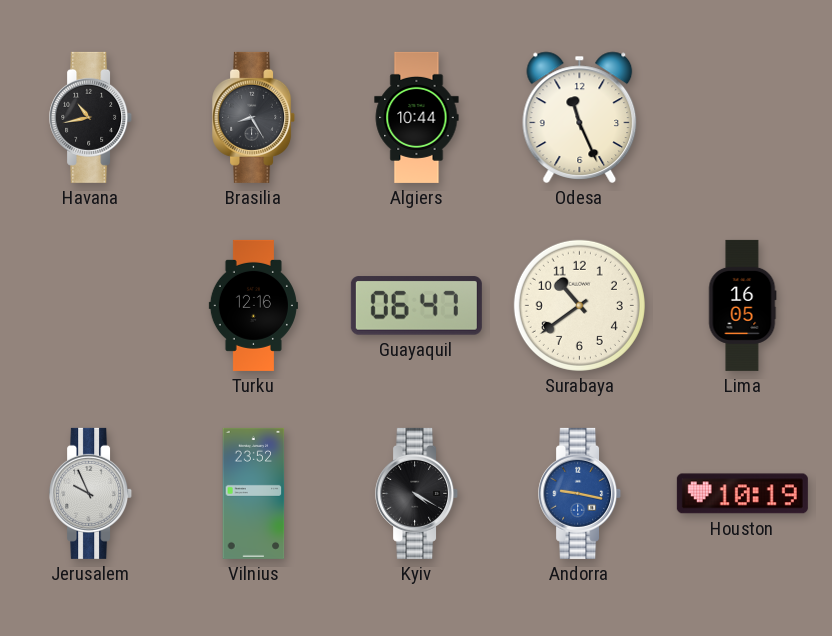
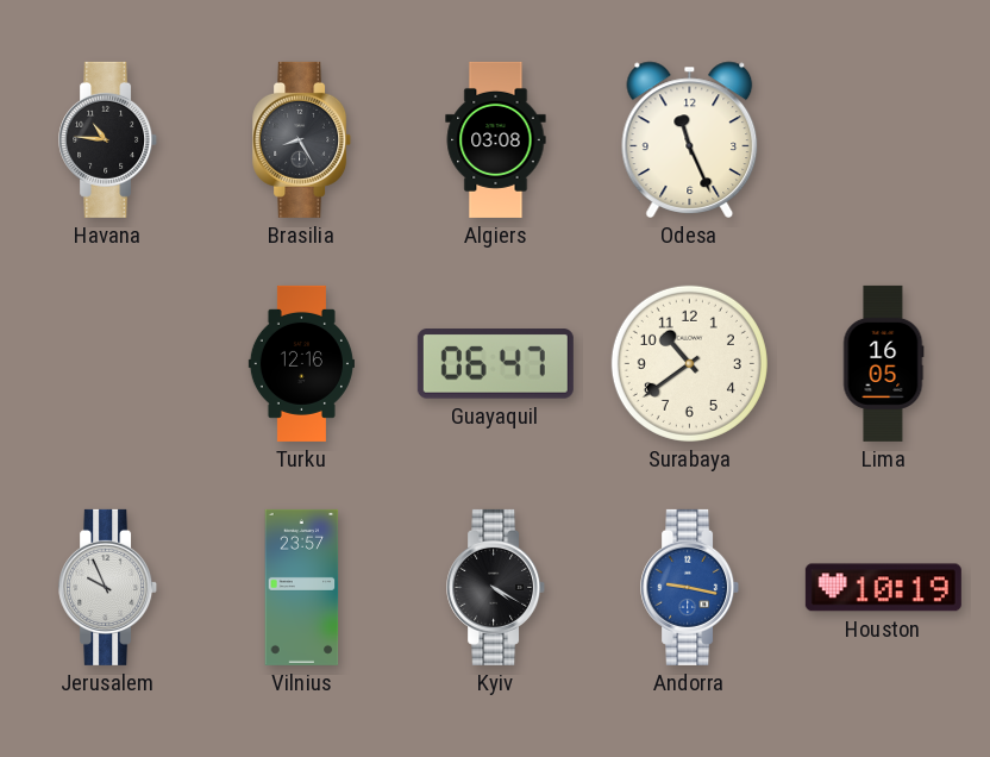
Havana: 10:43 -> 10:46
Algiers: 10:44 -> 03:08
Vilnius: 23:52 -> 23:57
